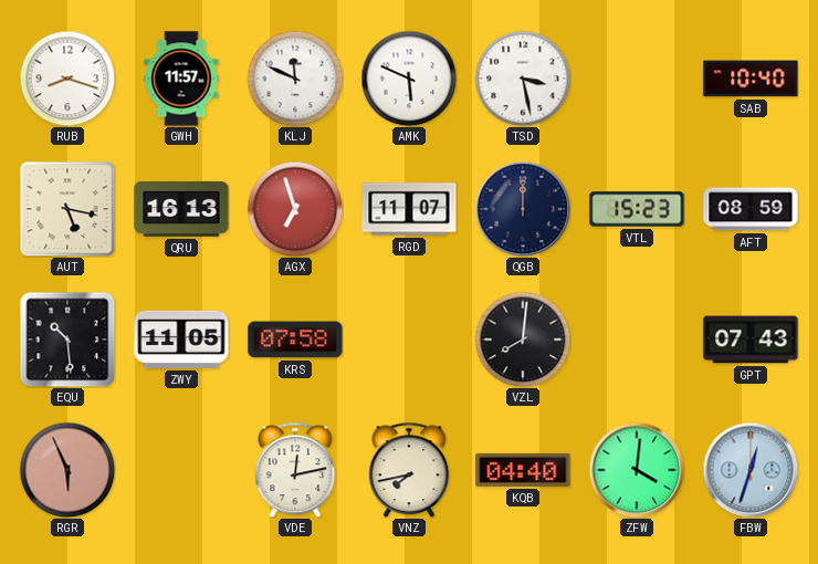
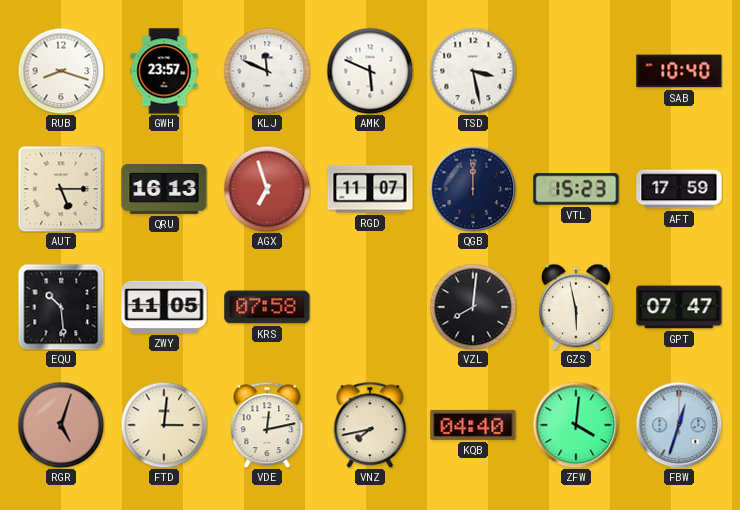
GWH: 11:57 -> 23:57
AUT: 5:17 -> 5:15
AFT: 08:59 -> 17:59
GZS: none -> 5:58
GPT: 07:43 -> 07:47
RGR: 5:56 -> 5:03
FTD: none -> 3:01
